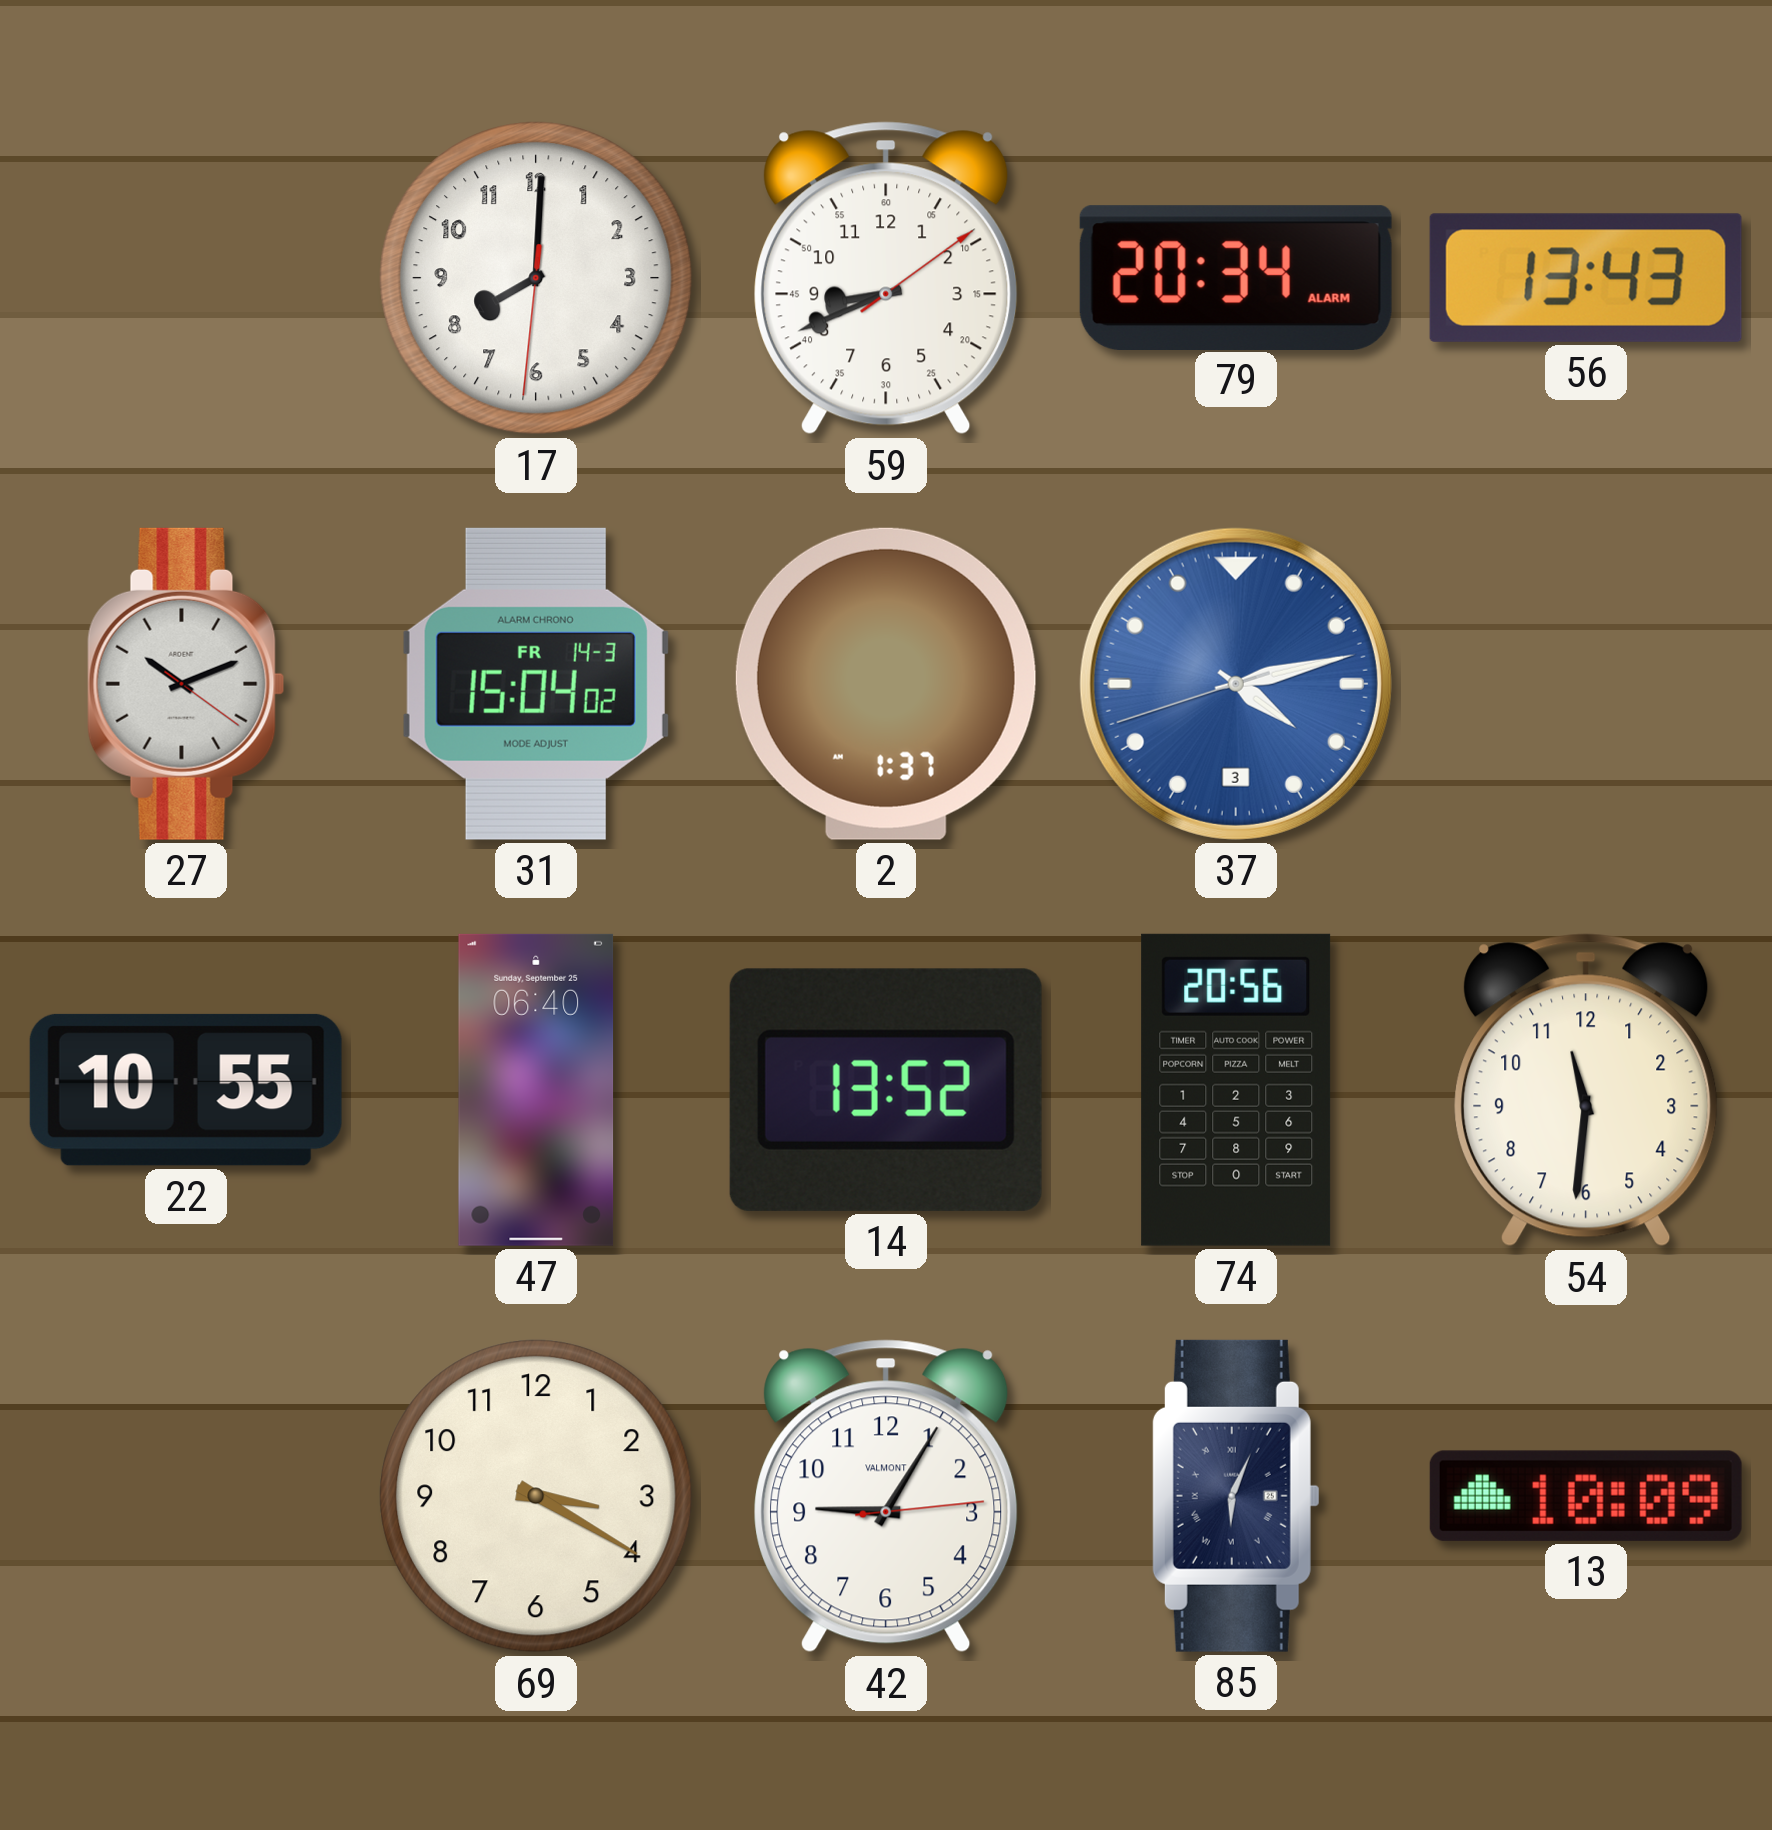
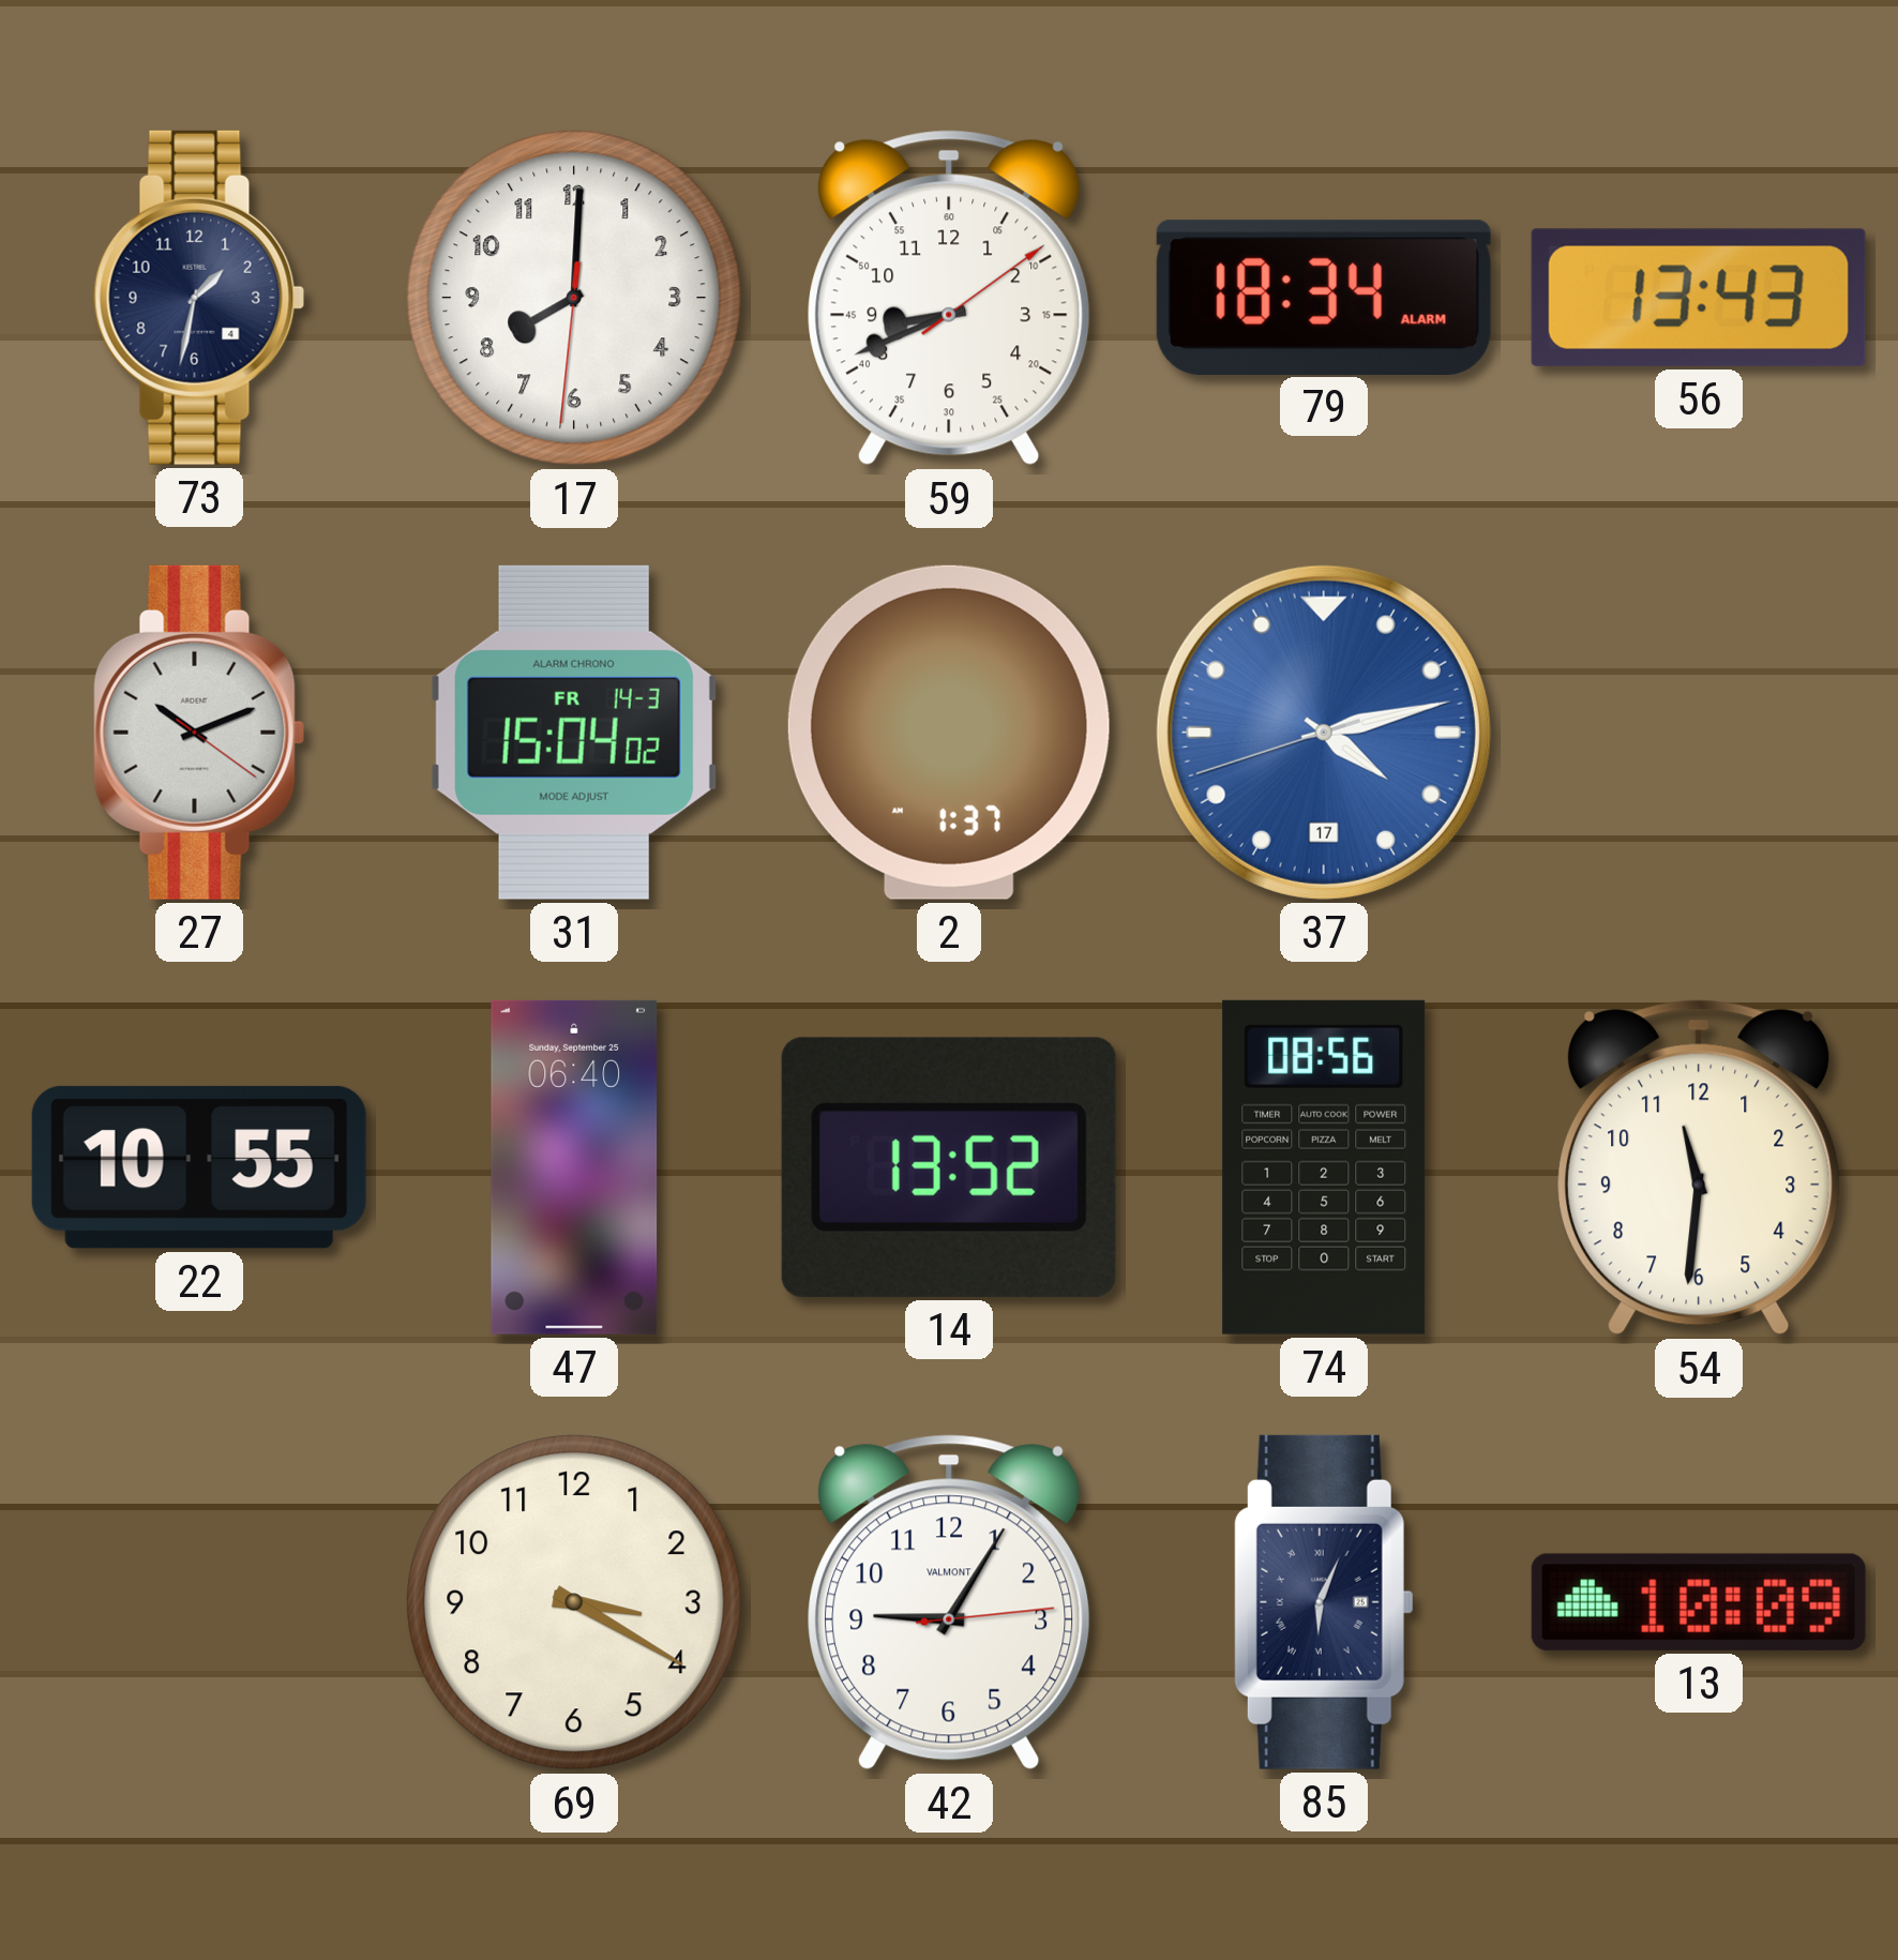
73: none -> 1:32
79: 20:34 -> 18:34
37 date: 3 -> 17
74: 20:56 -> 08:56
